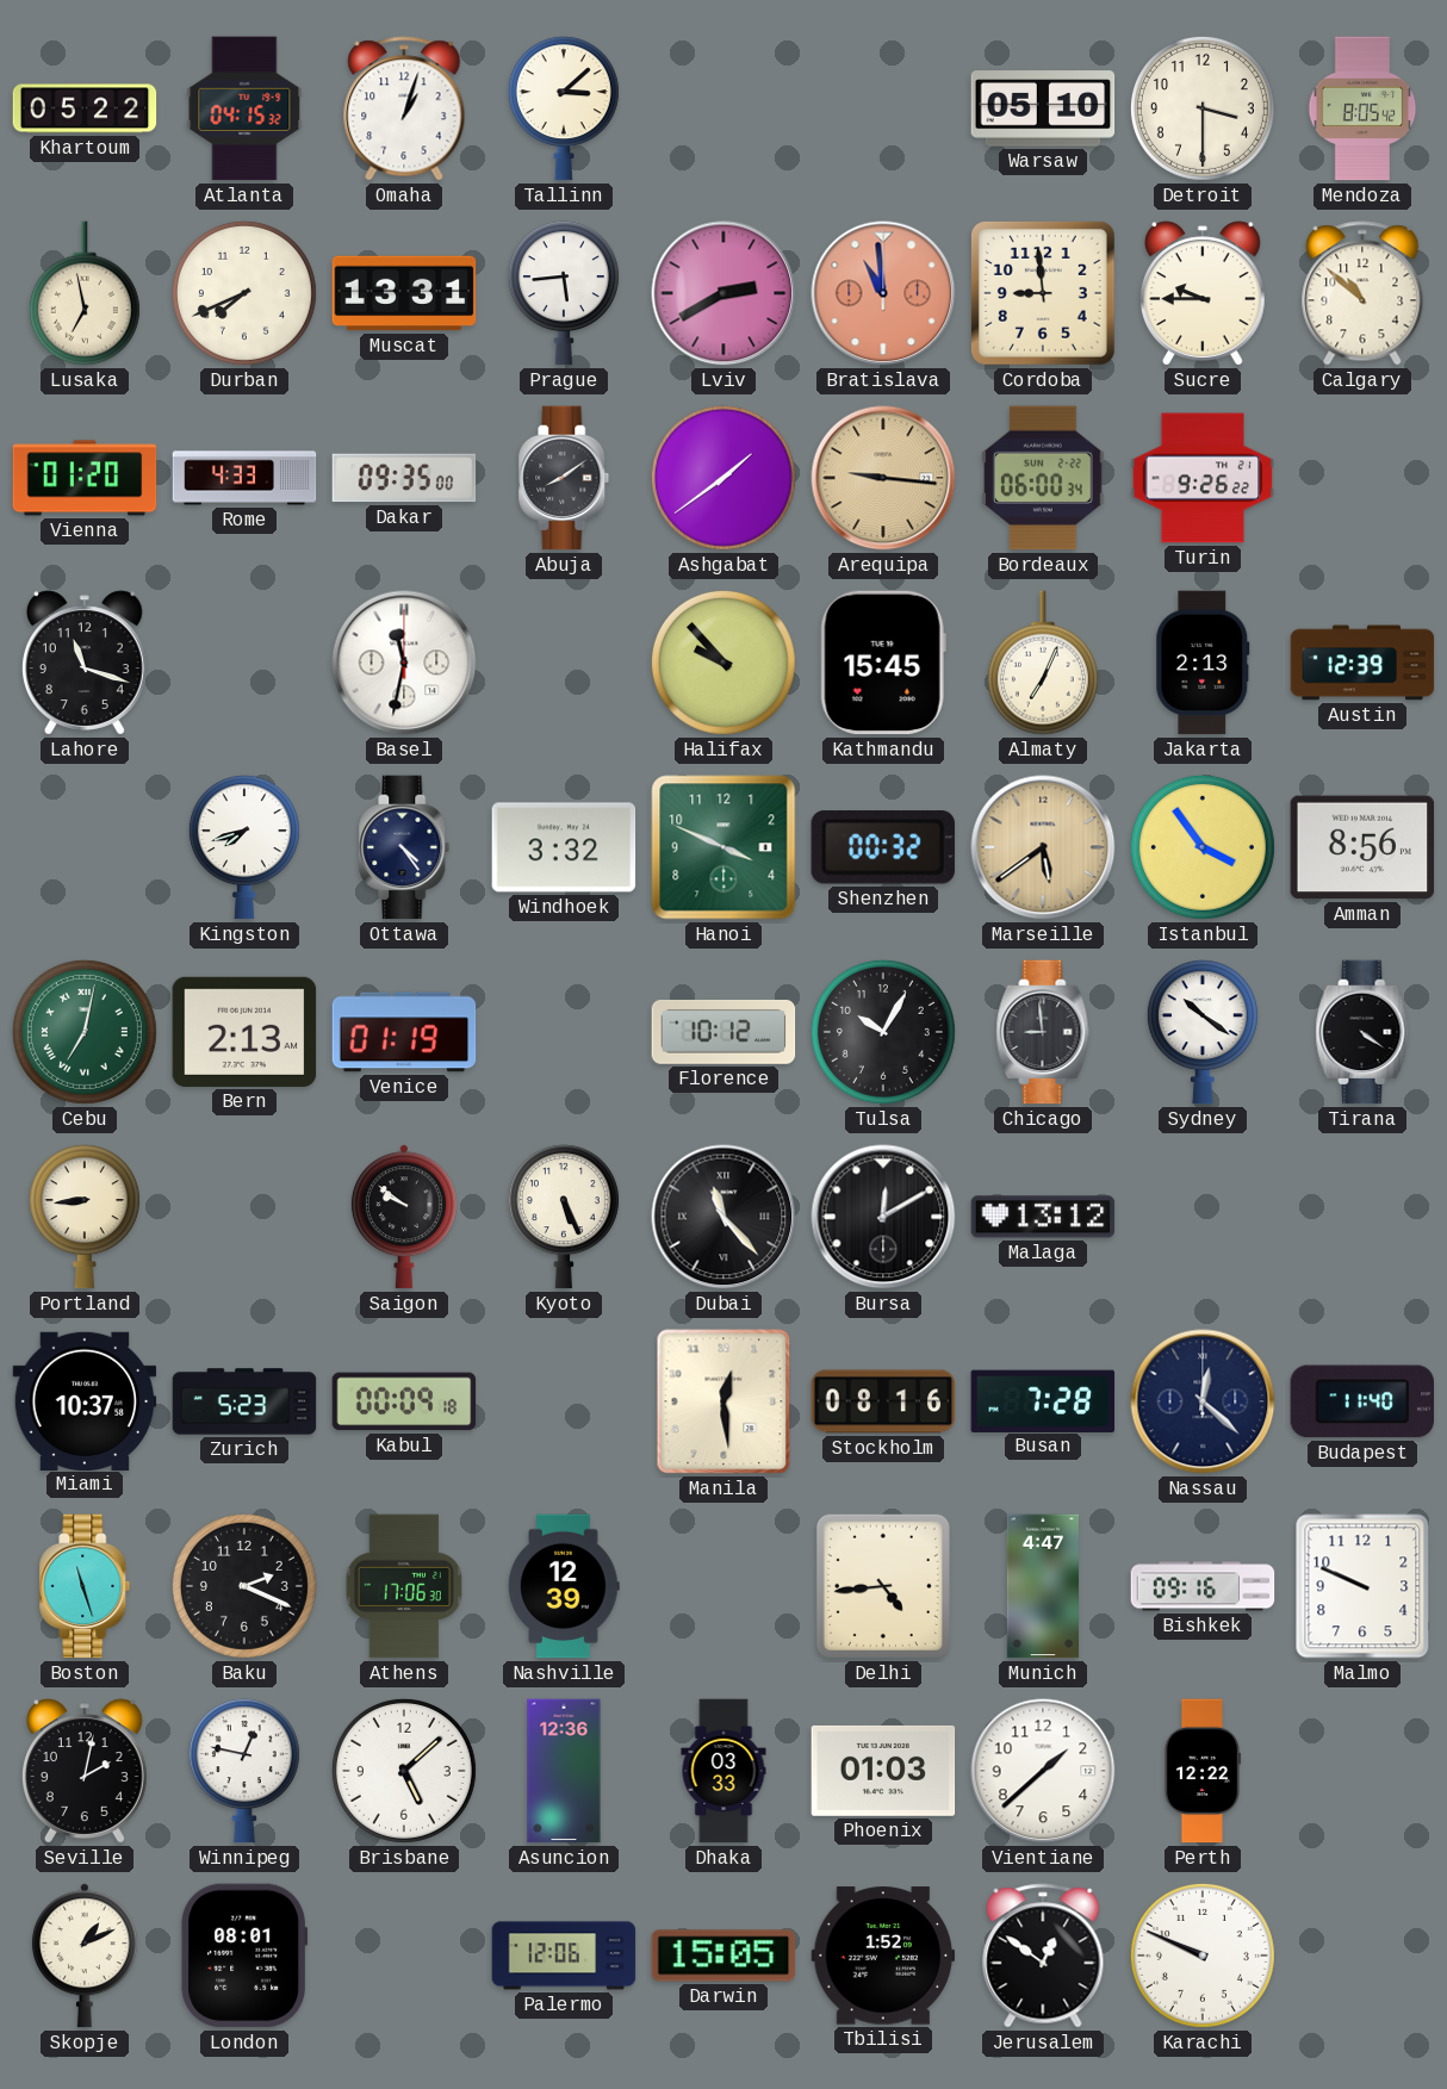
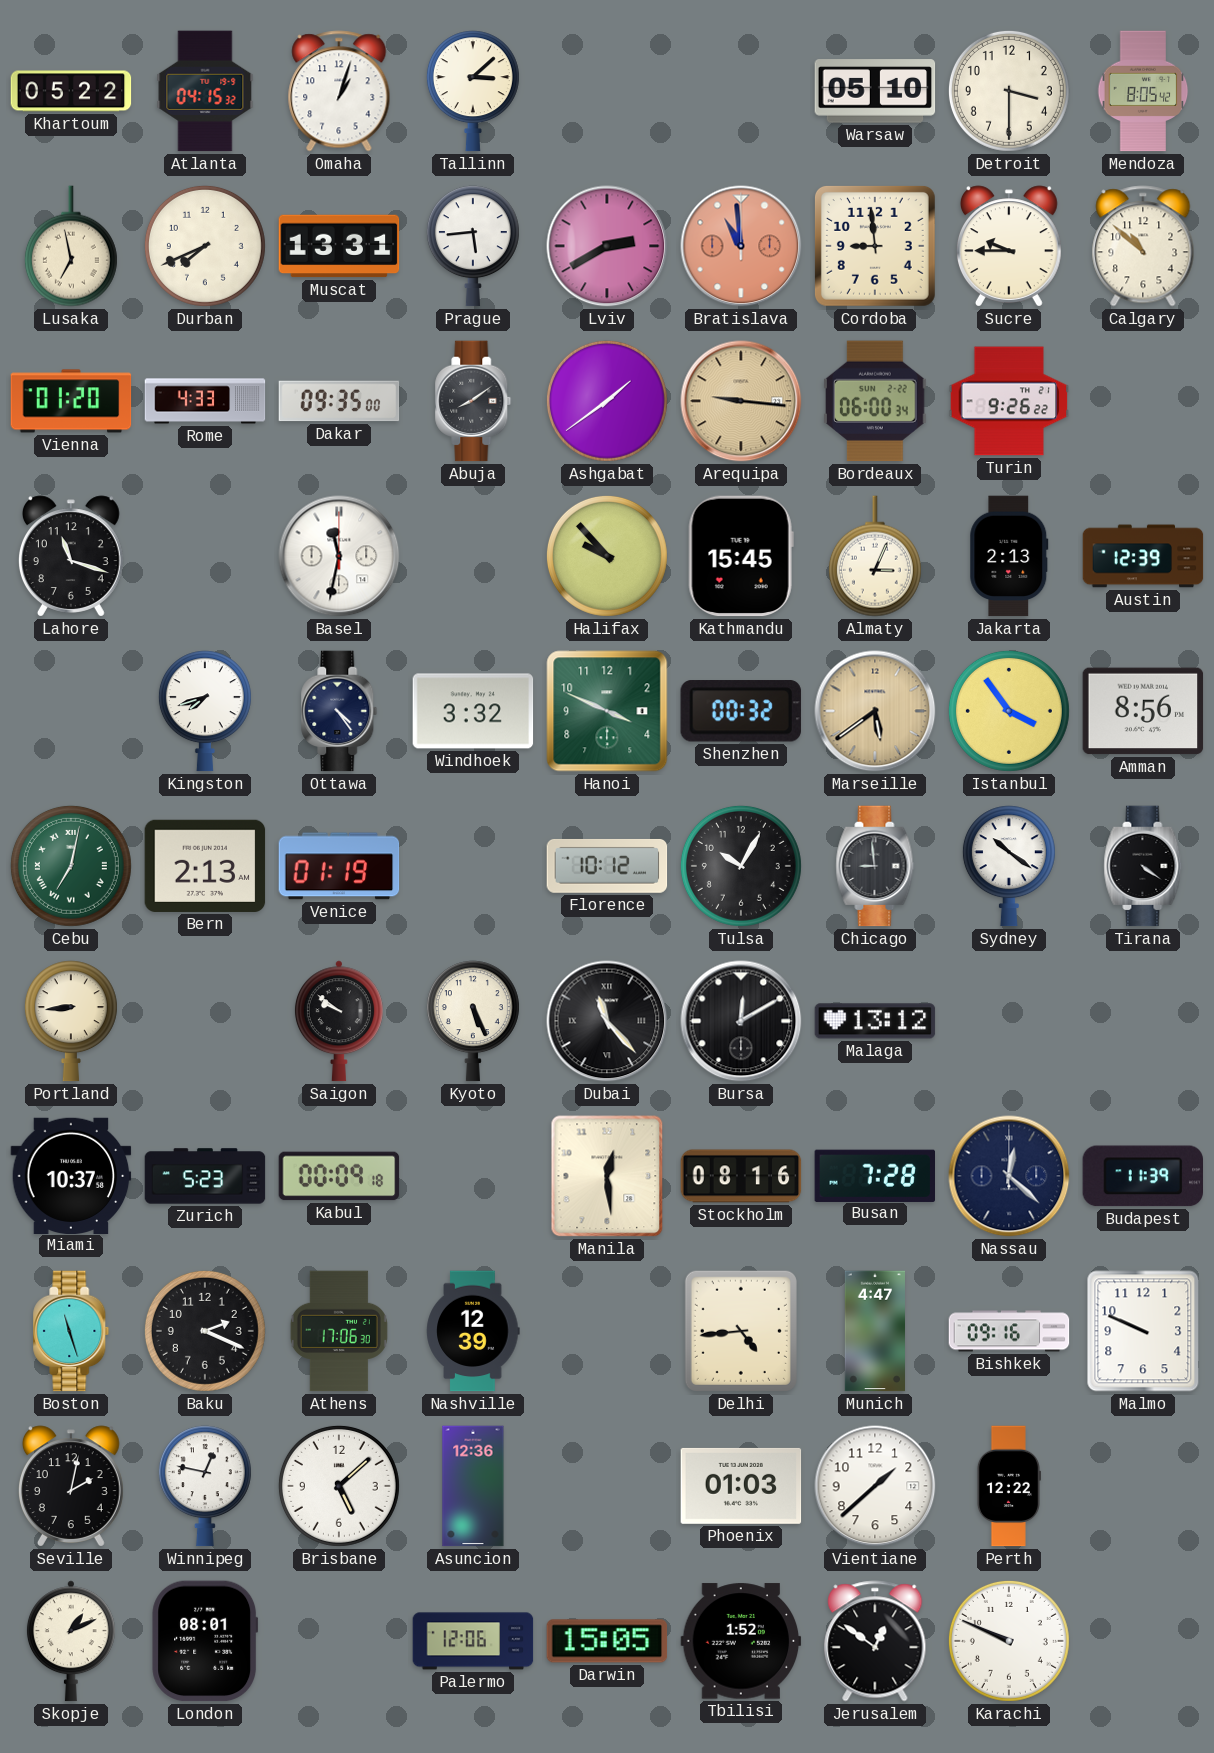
Almaty: 7:04 -> 3:04
Budapest: 11:40 -> 11:39
Dhaka: 03:33 -> none
